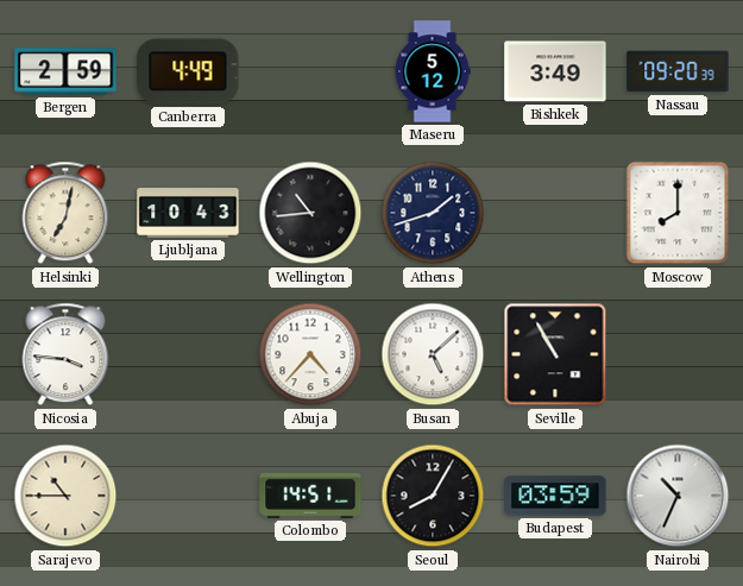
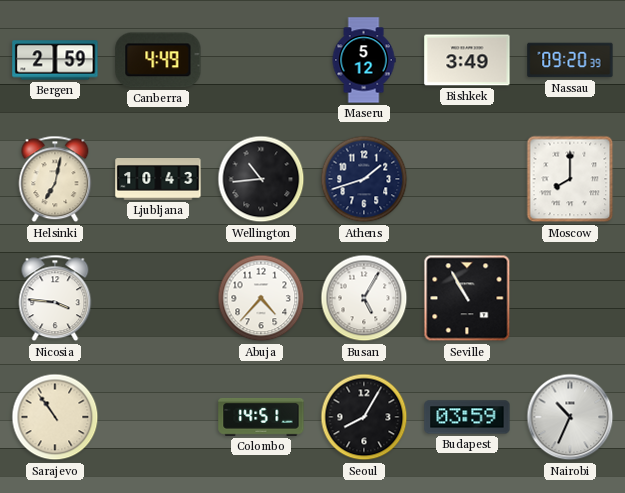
Busan: 5:08 -> 5:05
Sarajevo: 10:45 -> 10:54
